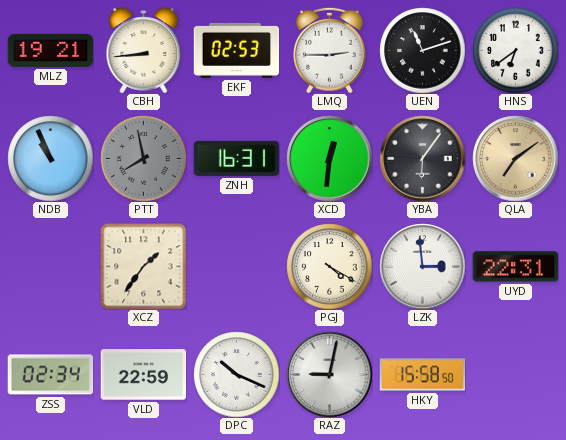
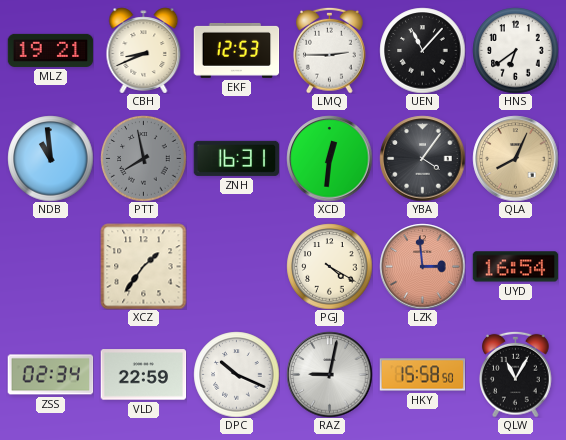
CBH: 8:44 -> 8:41
EKF: 02:53 -> 12:53
UEN: 11:12 -> 11:07
NDB: 10:56 -> 10:59
YBA: 6:06 -> 4:06
QLA: 7:09 -> 8:04
LZK dial: white -> salmon
UYD: 22:31 -> 16:54
QLW: none -> 11:05
